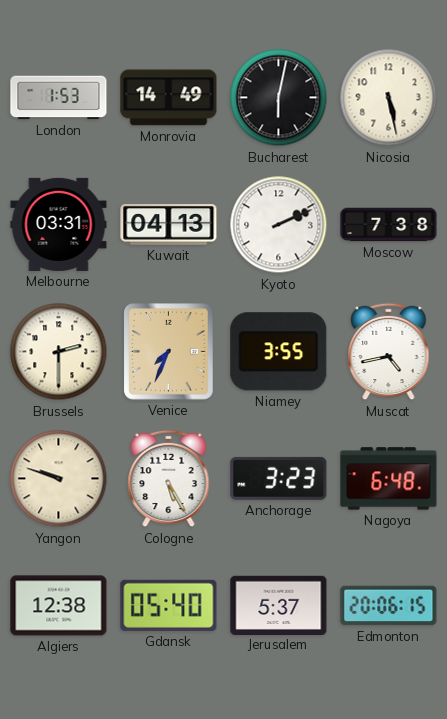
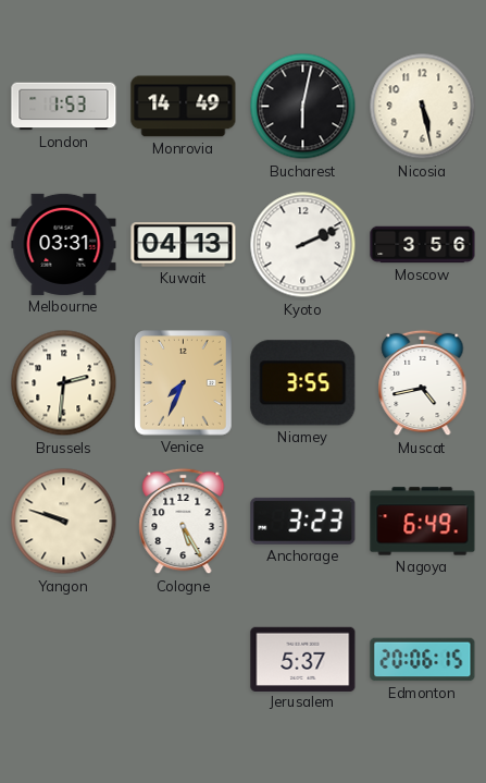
Moscow: 7:38 -> 3:56
Brussels: 2:30 -> 2:31
Nagoya: 6:48 -> 6:49
Algiers: 12:38 -> none
Gdansk: 05:40 -> none
